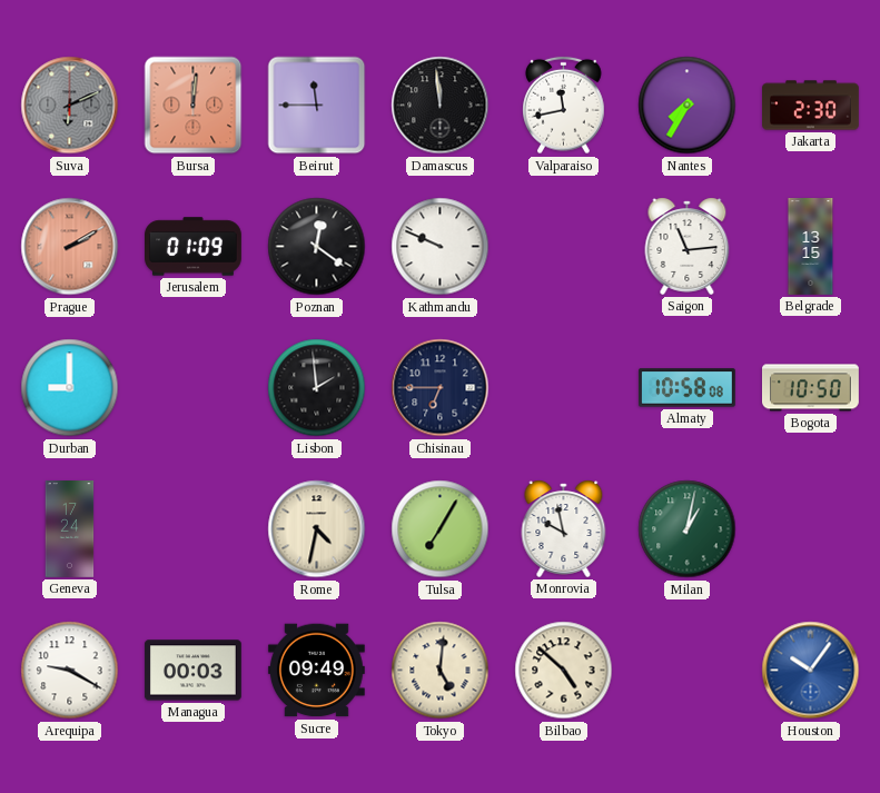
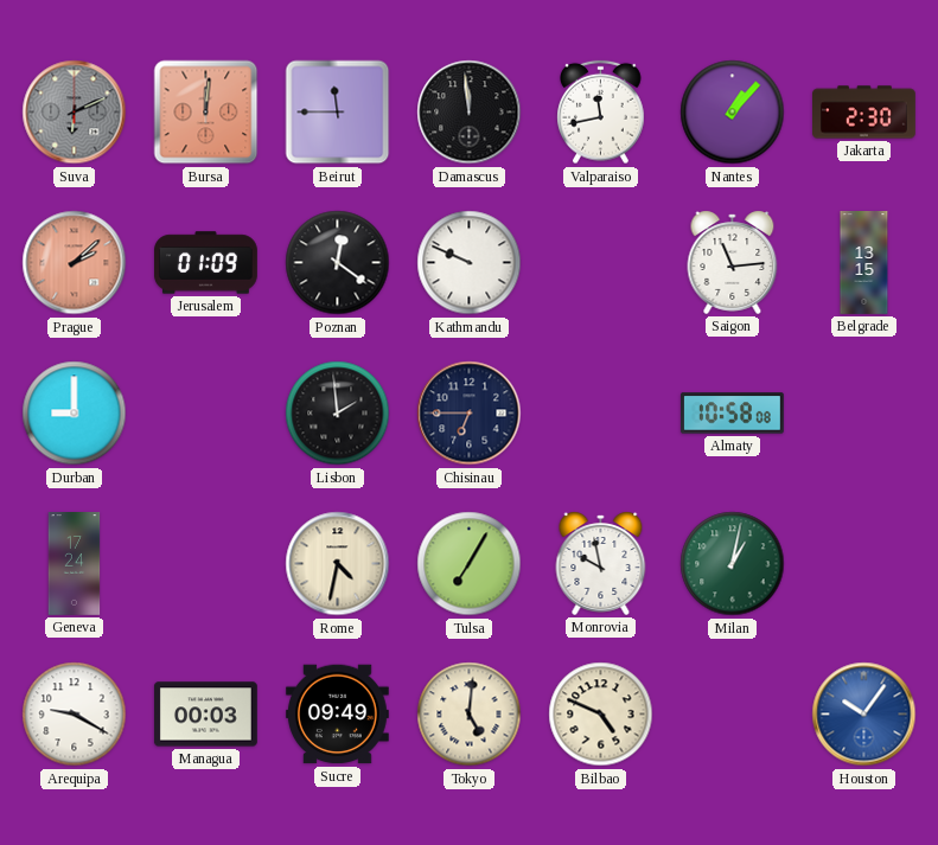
Nantes: 7:35 -> 1:07
Prague: 2:10 -> 2:08
Bogota: 10:50 -> none
Bilbao: 4:52 -> 4:49
